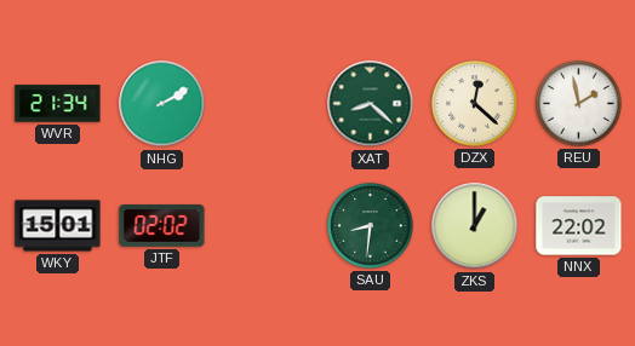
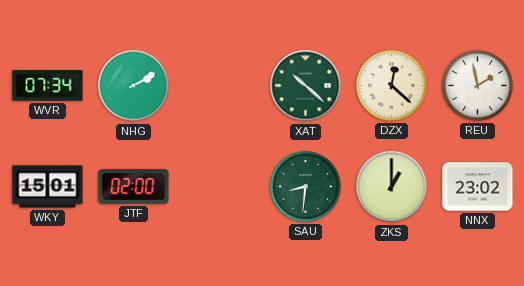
WVR: 21:34 -> 07:34
XAT: 8:22 -> 10:22
JTF: 02:02 -> 02:00
NNX: 22:02 -> 23:02
